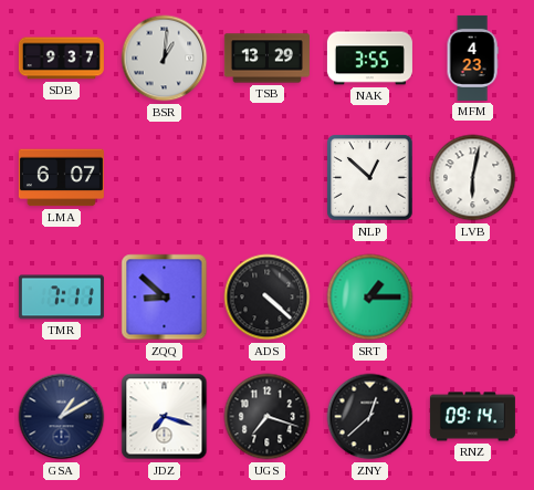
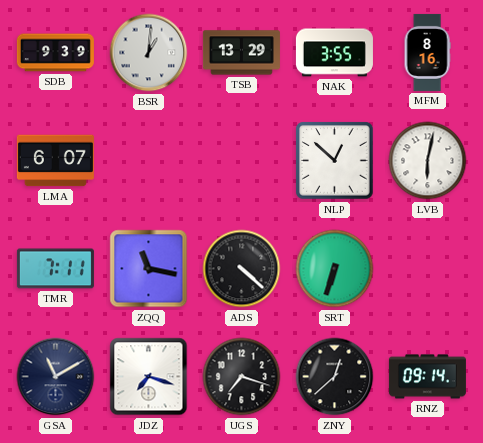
SDB: 9:37 -> 9:39
MFM: 4:23 -> 8:16
ZQQ: 8:52 -> 11:17
SRT: 1:15 -> 6:33
GSA: 1:10 -> 11:10
